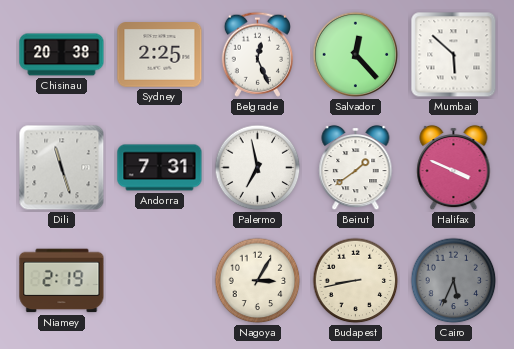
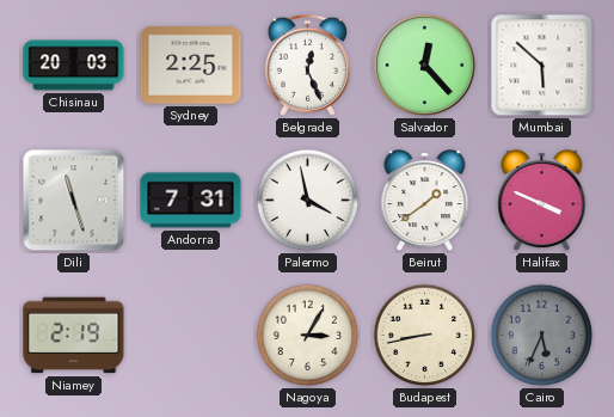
Chisinau: 20:38 -> 20:03
Palermo: 6:58 -> 3:58
